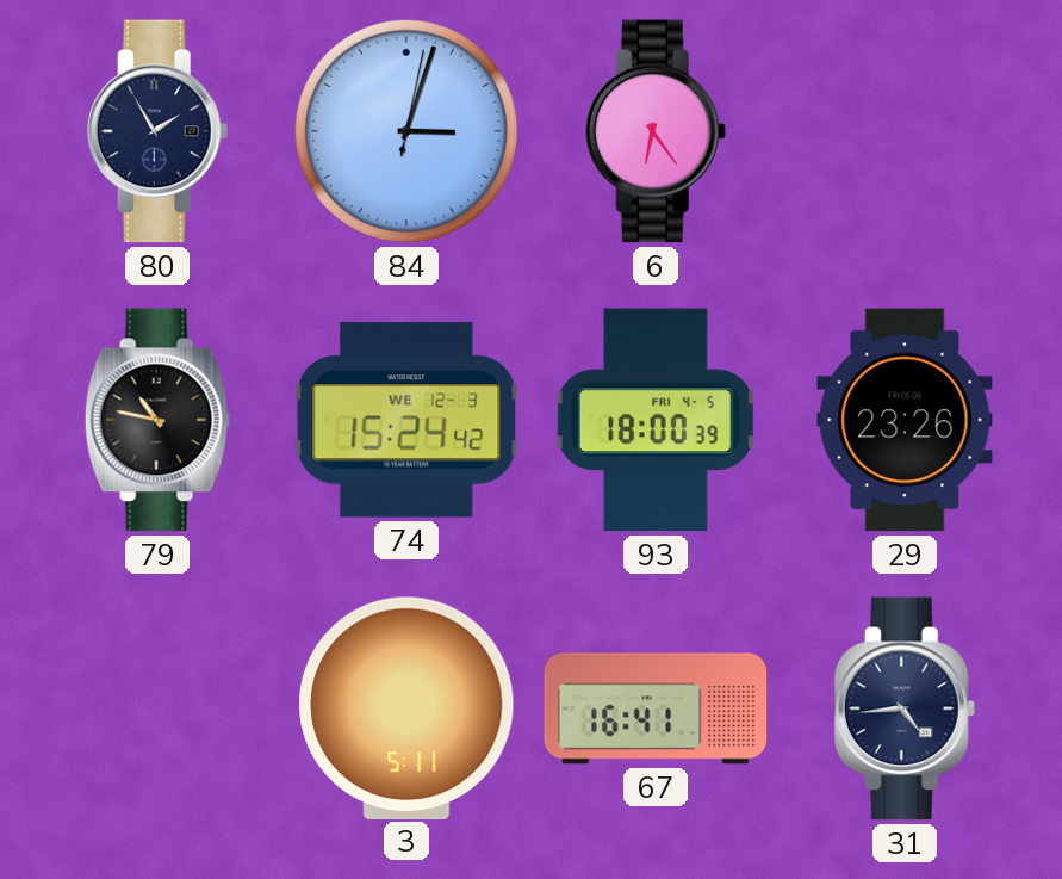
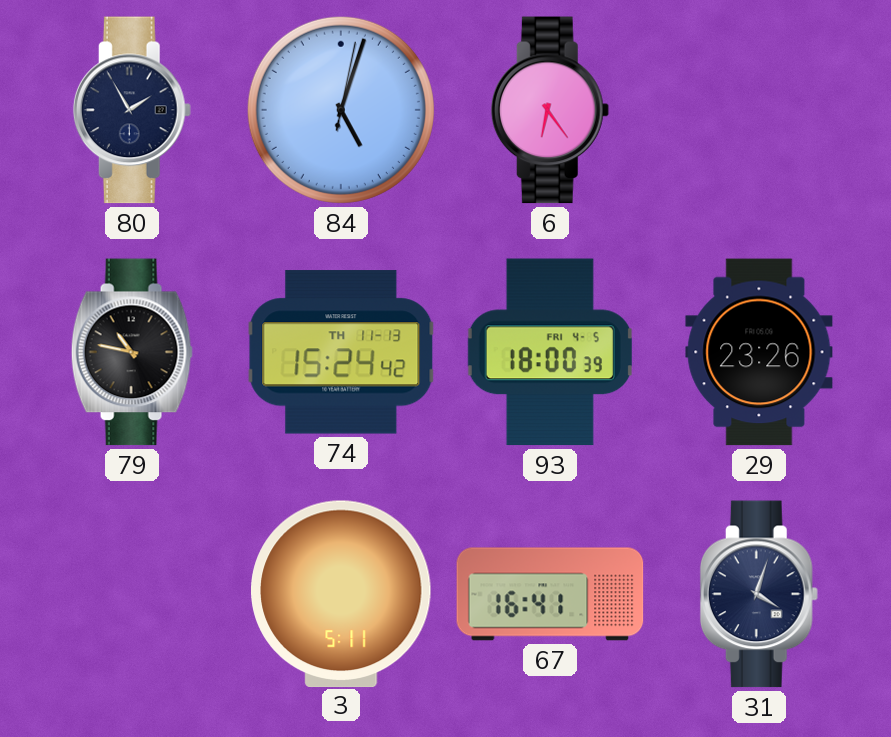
84: 3:03 -> 5:03
74 date: WE 12-3 -> TH 11-13
31: 4:44 -> 4:03
